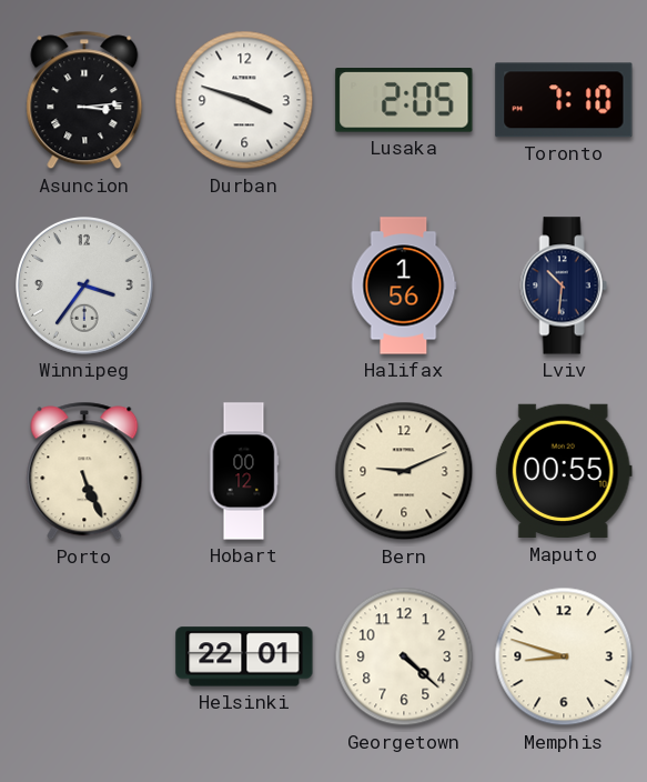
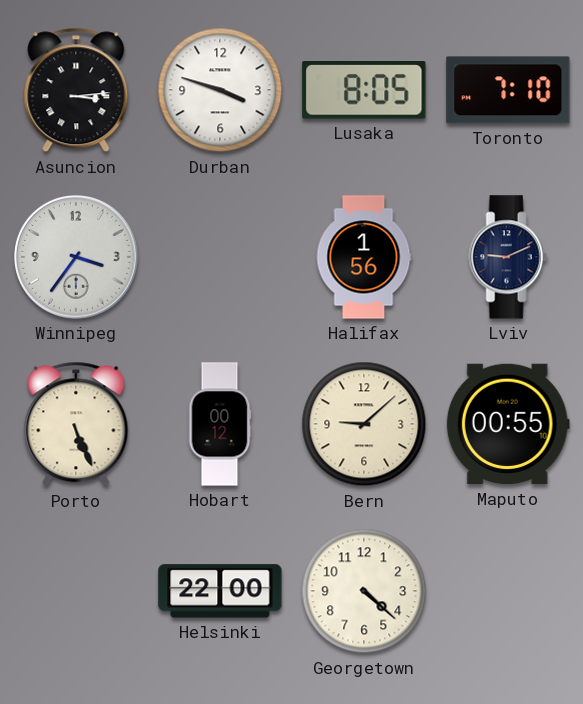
Lusaka: 2:05 -> 8:05
Lviv: 10:31 -> 9:11
Bern: 9:11 -> 9:08
Helsinki: 22:01 -> 22:00
Memphis: 8:48 -> none
